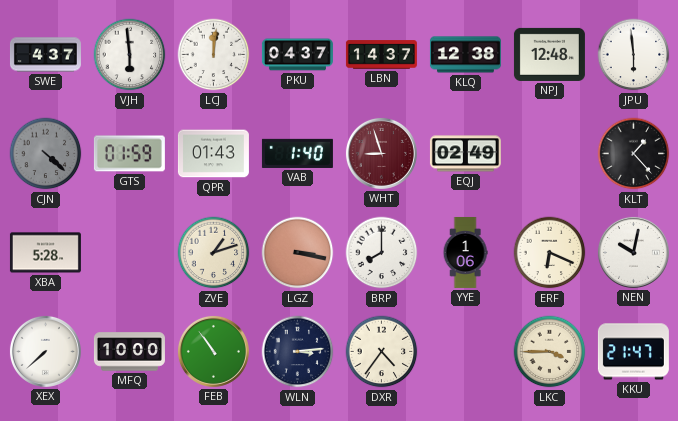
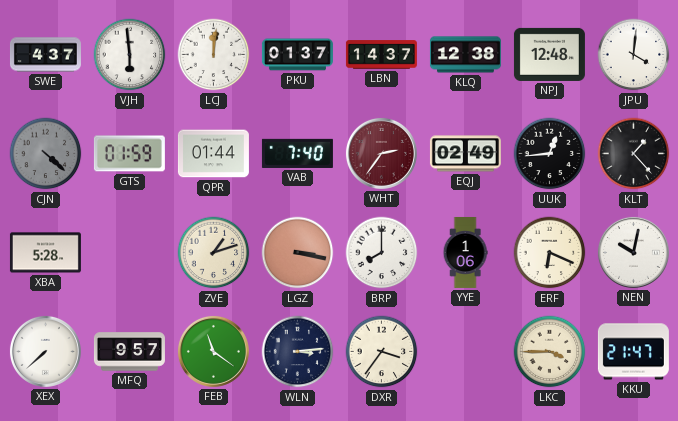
PKU: 04:37 -> 01:37
JPU: 5:59 -> 4:01
QPR: 01:43 -> 01:44
VAB: 1:40 -> 7:40
WHT: 8:57 -> 2:36
UUK: none -> 12:44
MFQ: 10:00 -> 9:57
FEB: 10:54 -> 11:21
DXR: 4:36 -> 3:36
